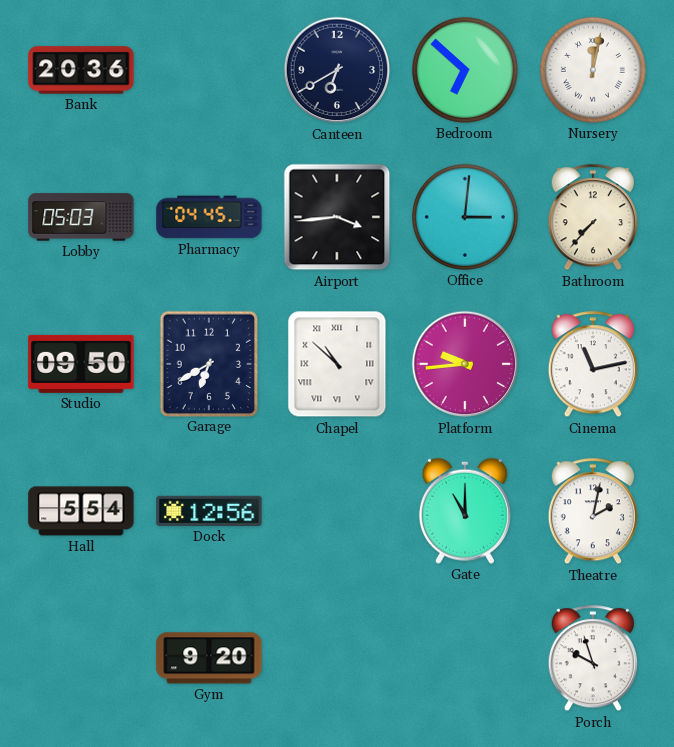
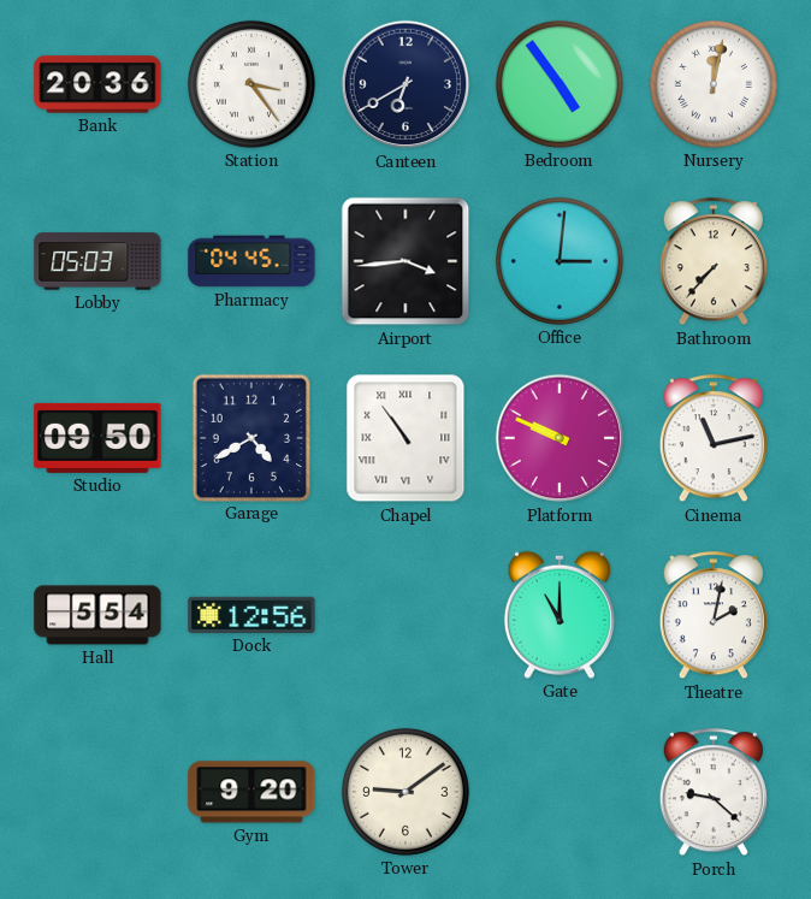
Station: none -> 3:24
Bedroom: 6:52 -> 4:54
Garage: 6:40 -> 4:40
Chapel: 10:52 -> 10:54
Platform: 9:44 -> 9:49
Tower: none -> 9:09
Porch: 9:57 -> 9:22
